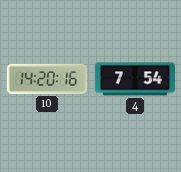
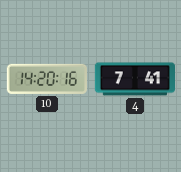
4: 7:54 -> 7:41
